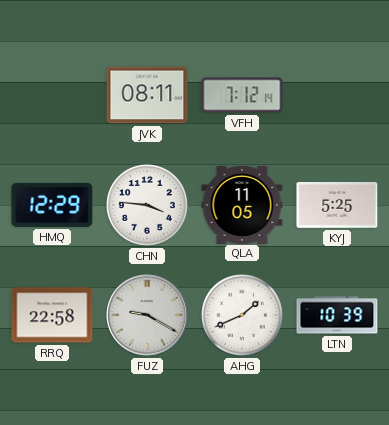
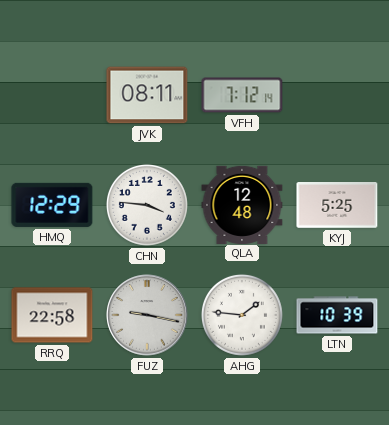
QLA: 11:05 -> 12:48
FUZ: 9:20 -> 9:17
AHG: 1:41 -> 1:46
